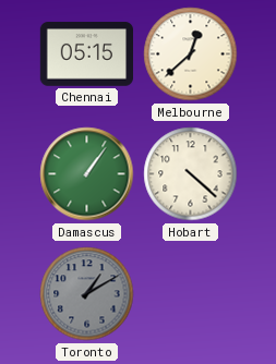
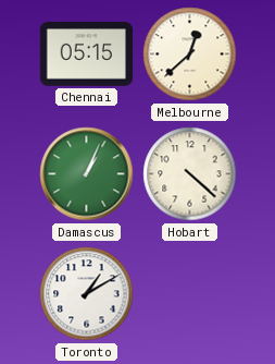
Damascus: 1:06 -> 1:04
Toronto dial: grey -> white
